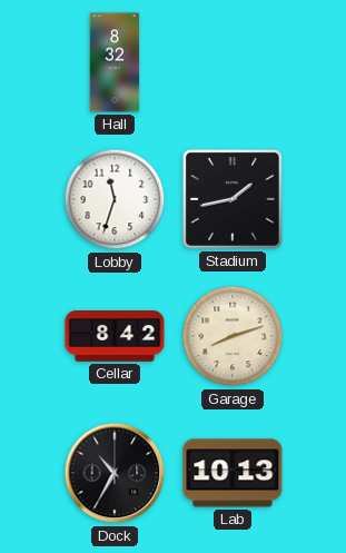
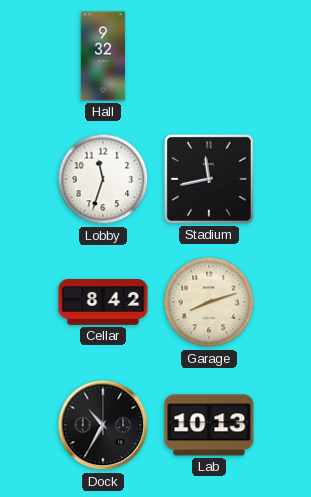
Hall: 8:32 -> 9:32
Stadium: 1:43 -> 11:43
